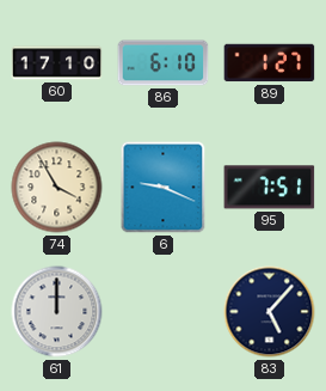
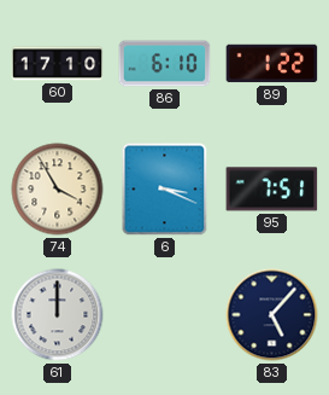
89: 1:27 -> 1:22
6: 9:19 -> 3:19
